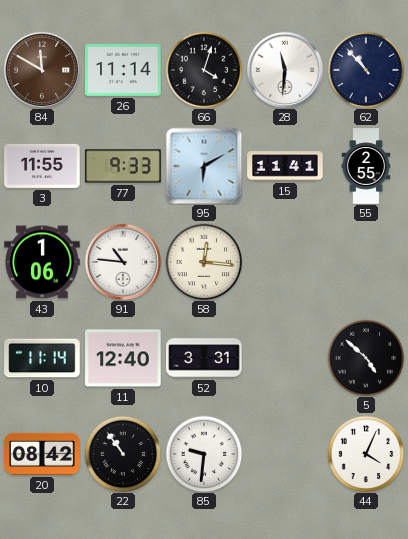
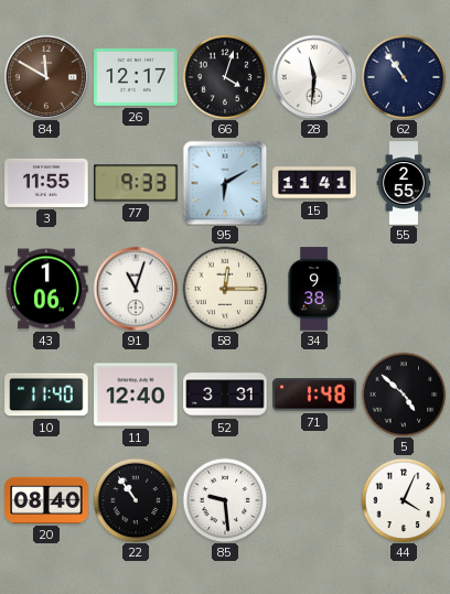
26: 11:14 -> 12:17
62: 10:53 -> 10:54
91: 10:46 -> 11:03
58: 12:16 -> 12:15
34: none -> 9:38
10: 11:14 -> 11:40
71: none -> 1:48
20: 08:42 -> 08:40
85: 9:31 -> 9:29
